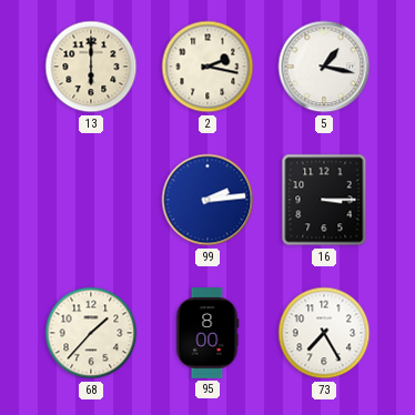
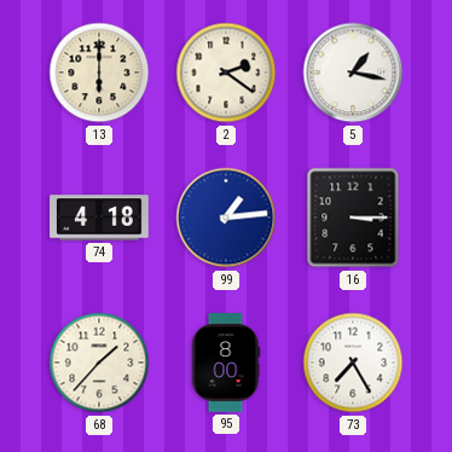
2: 2:17 -> 2:21
74: none -> 4:18
99: 2:14 -> 1:14
